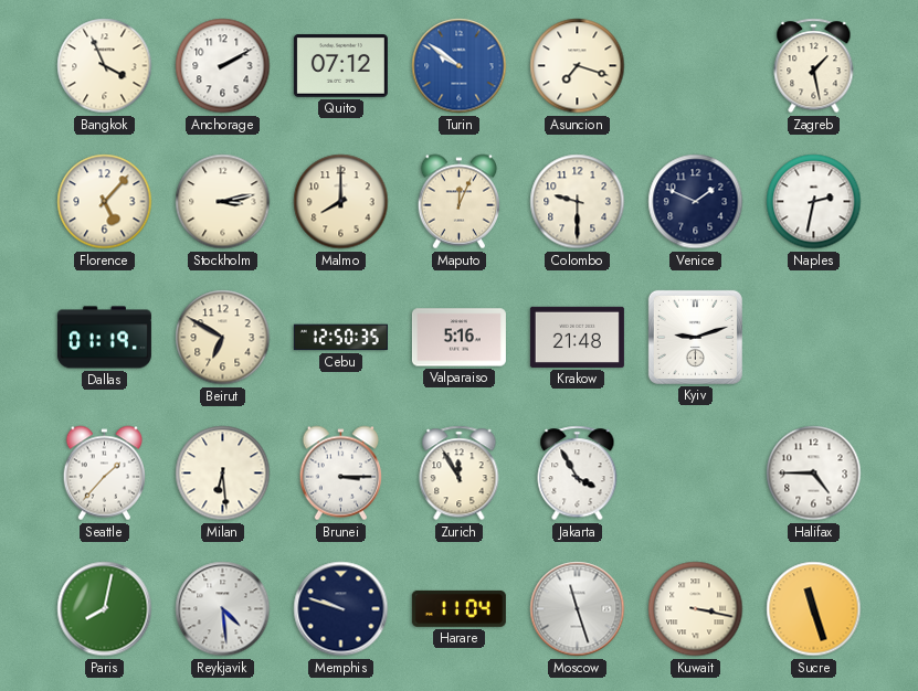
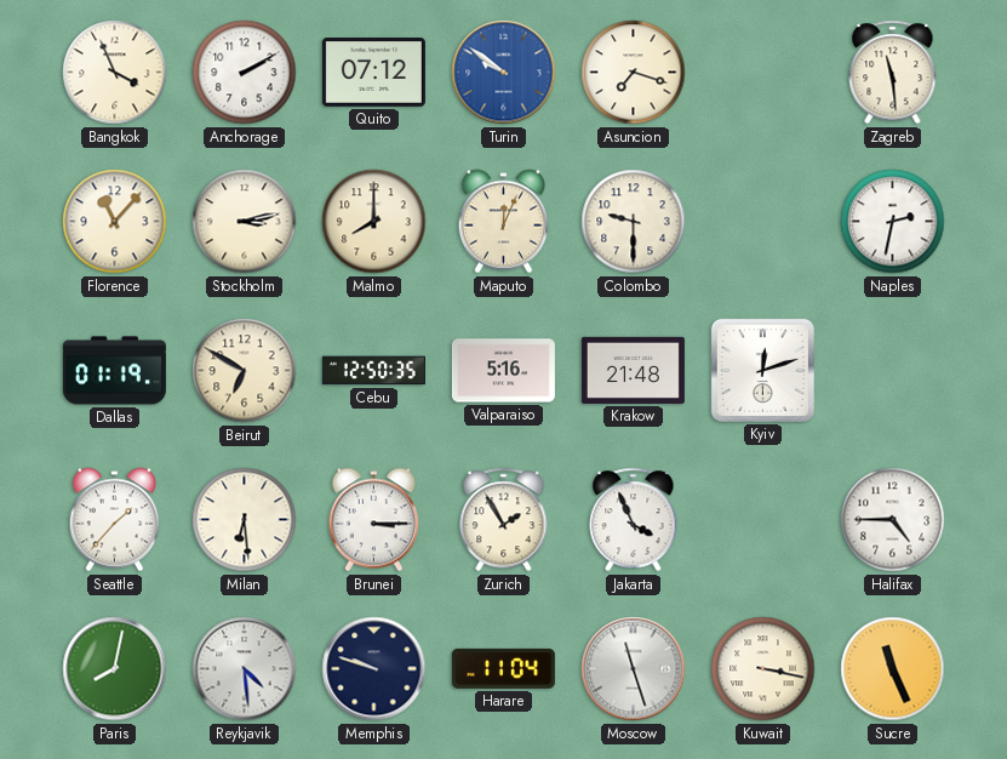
Zagreb: 1:28 -> 11:29
Florence: 5:07 -> 11:07
Venice: 1:49 -> none
Kyiv: 9:12 -> 12:12
Zurich: 11:55 -> 1:55
Jakarta: 3:55 -> 3:56
Sucre: 11:27 -> 11:26
